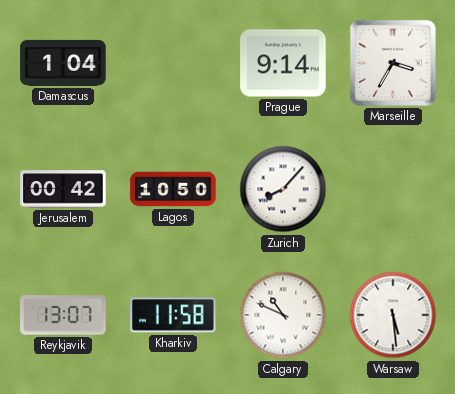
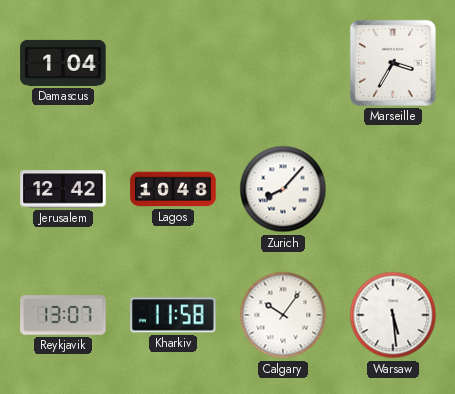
Prague: 9:14 -> none
Jerusalem: 00:42 -> 12:42
Lagos: 10:50 -> 10:48
Calgary: 10:49 -> 10:06
